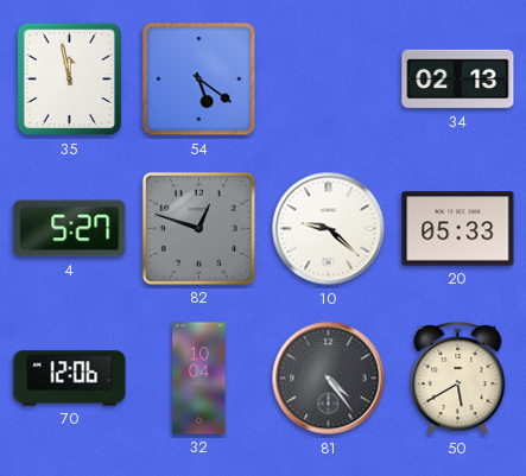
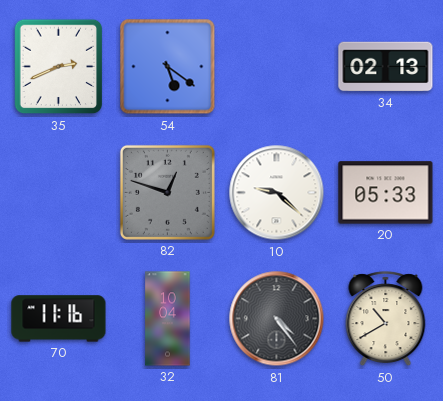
35: 11:58 -> 2:41
4: 5:27 -> none
70: 12:06 -> 11:16
50: 5:40 -> 10:40
